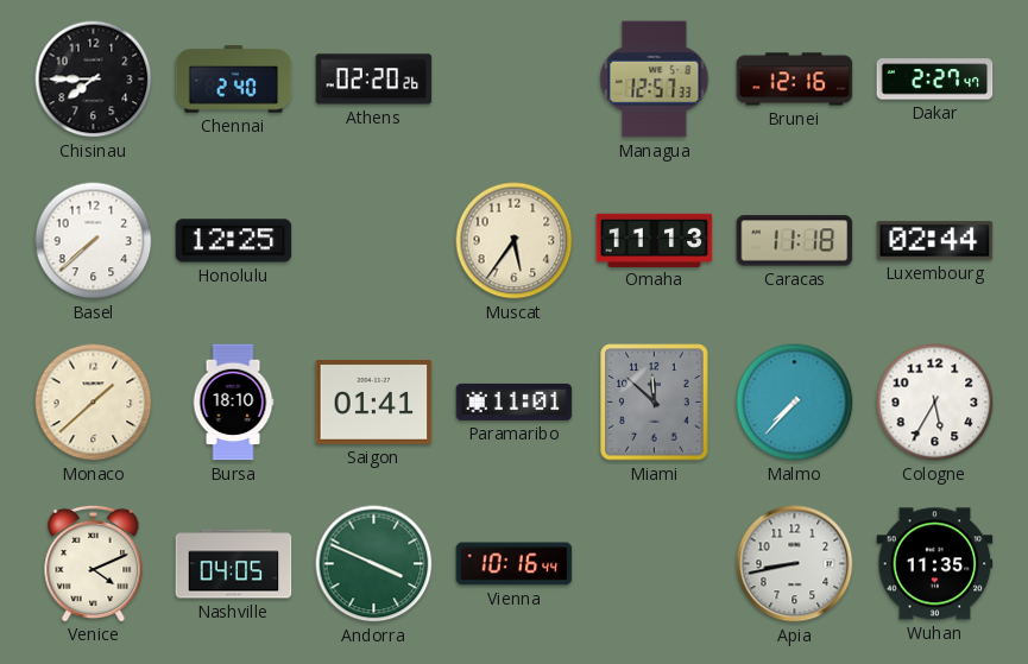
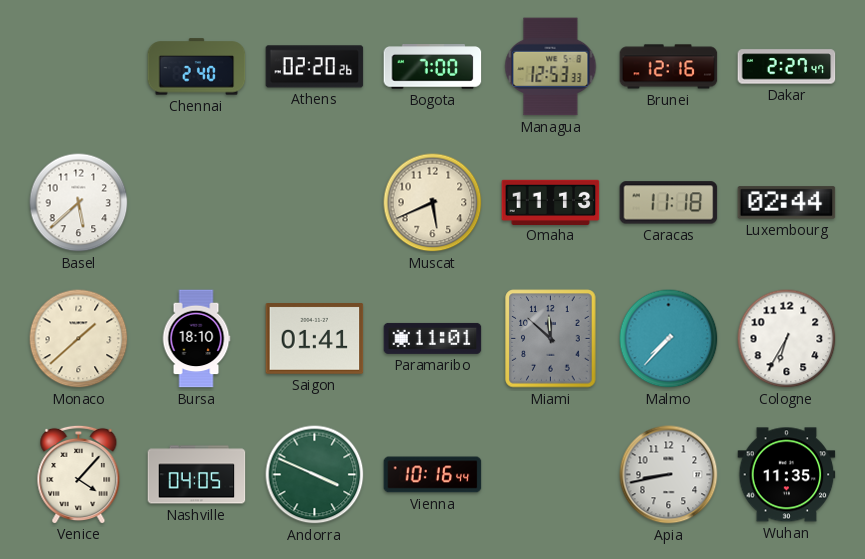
Chisinau: 7:45 -> none
Bogota: none -> 7:00
Managua: 12:57 -> 12:53
Basel: 7:38 -> 5:38
Honolulu: 12:25 -> none
Muscat: 5:36 -> 5:41
Cologne: 5:35 -> 6:35
Venice: 4:11 -> 4:07
